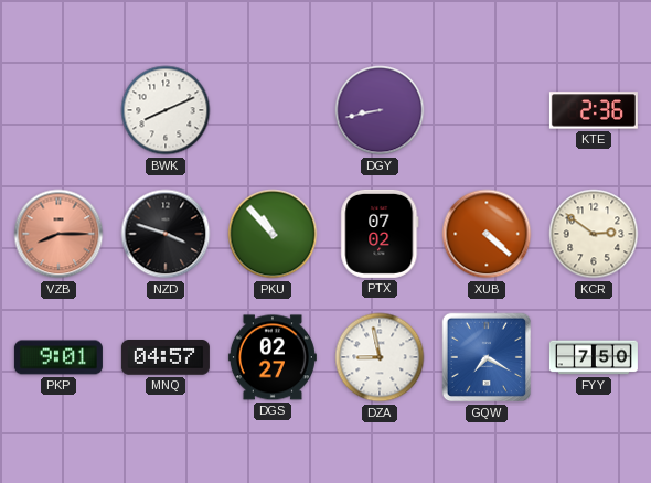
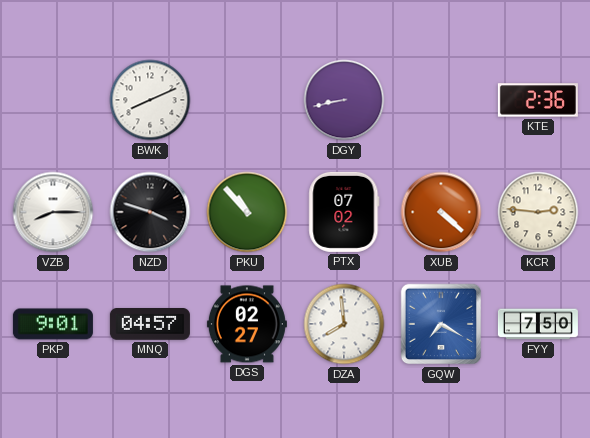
VZB dial: salmon -> white
KCR: 2:51 -> 2:46
DZA: 8:58 -> 7:59
